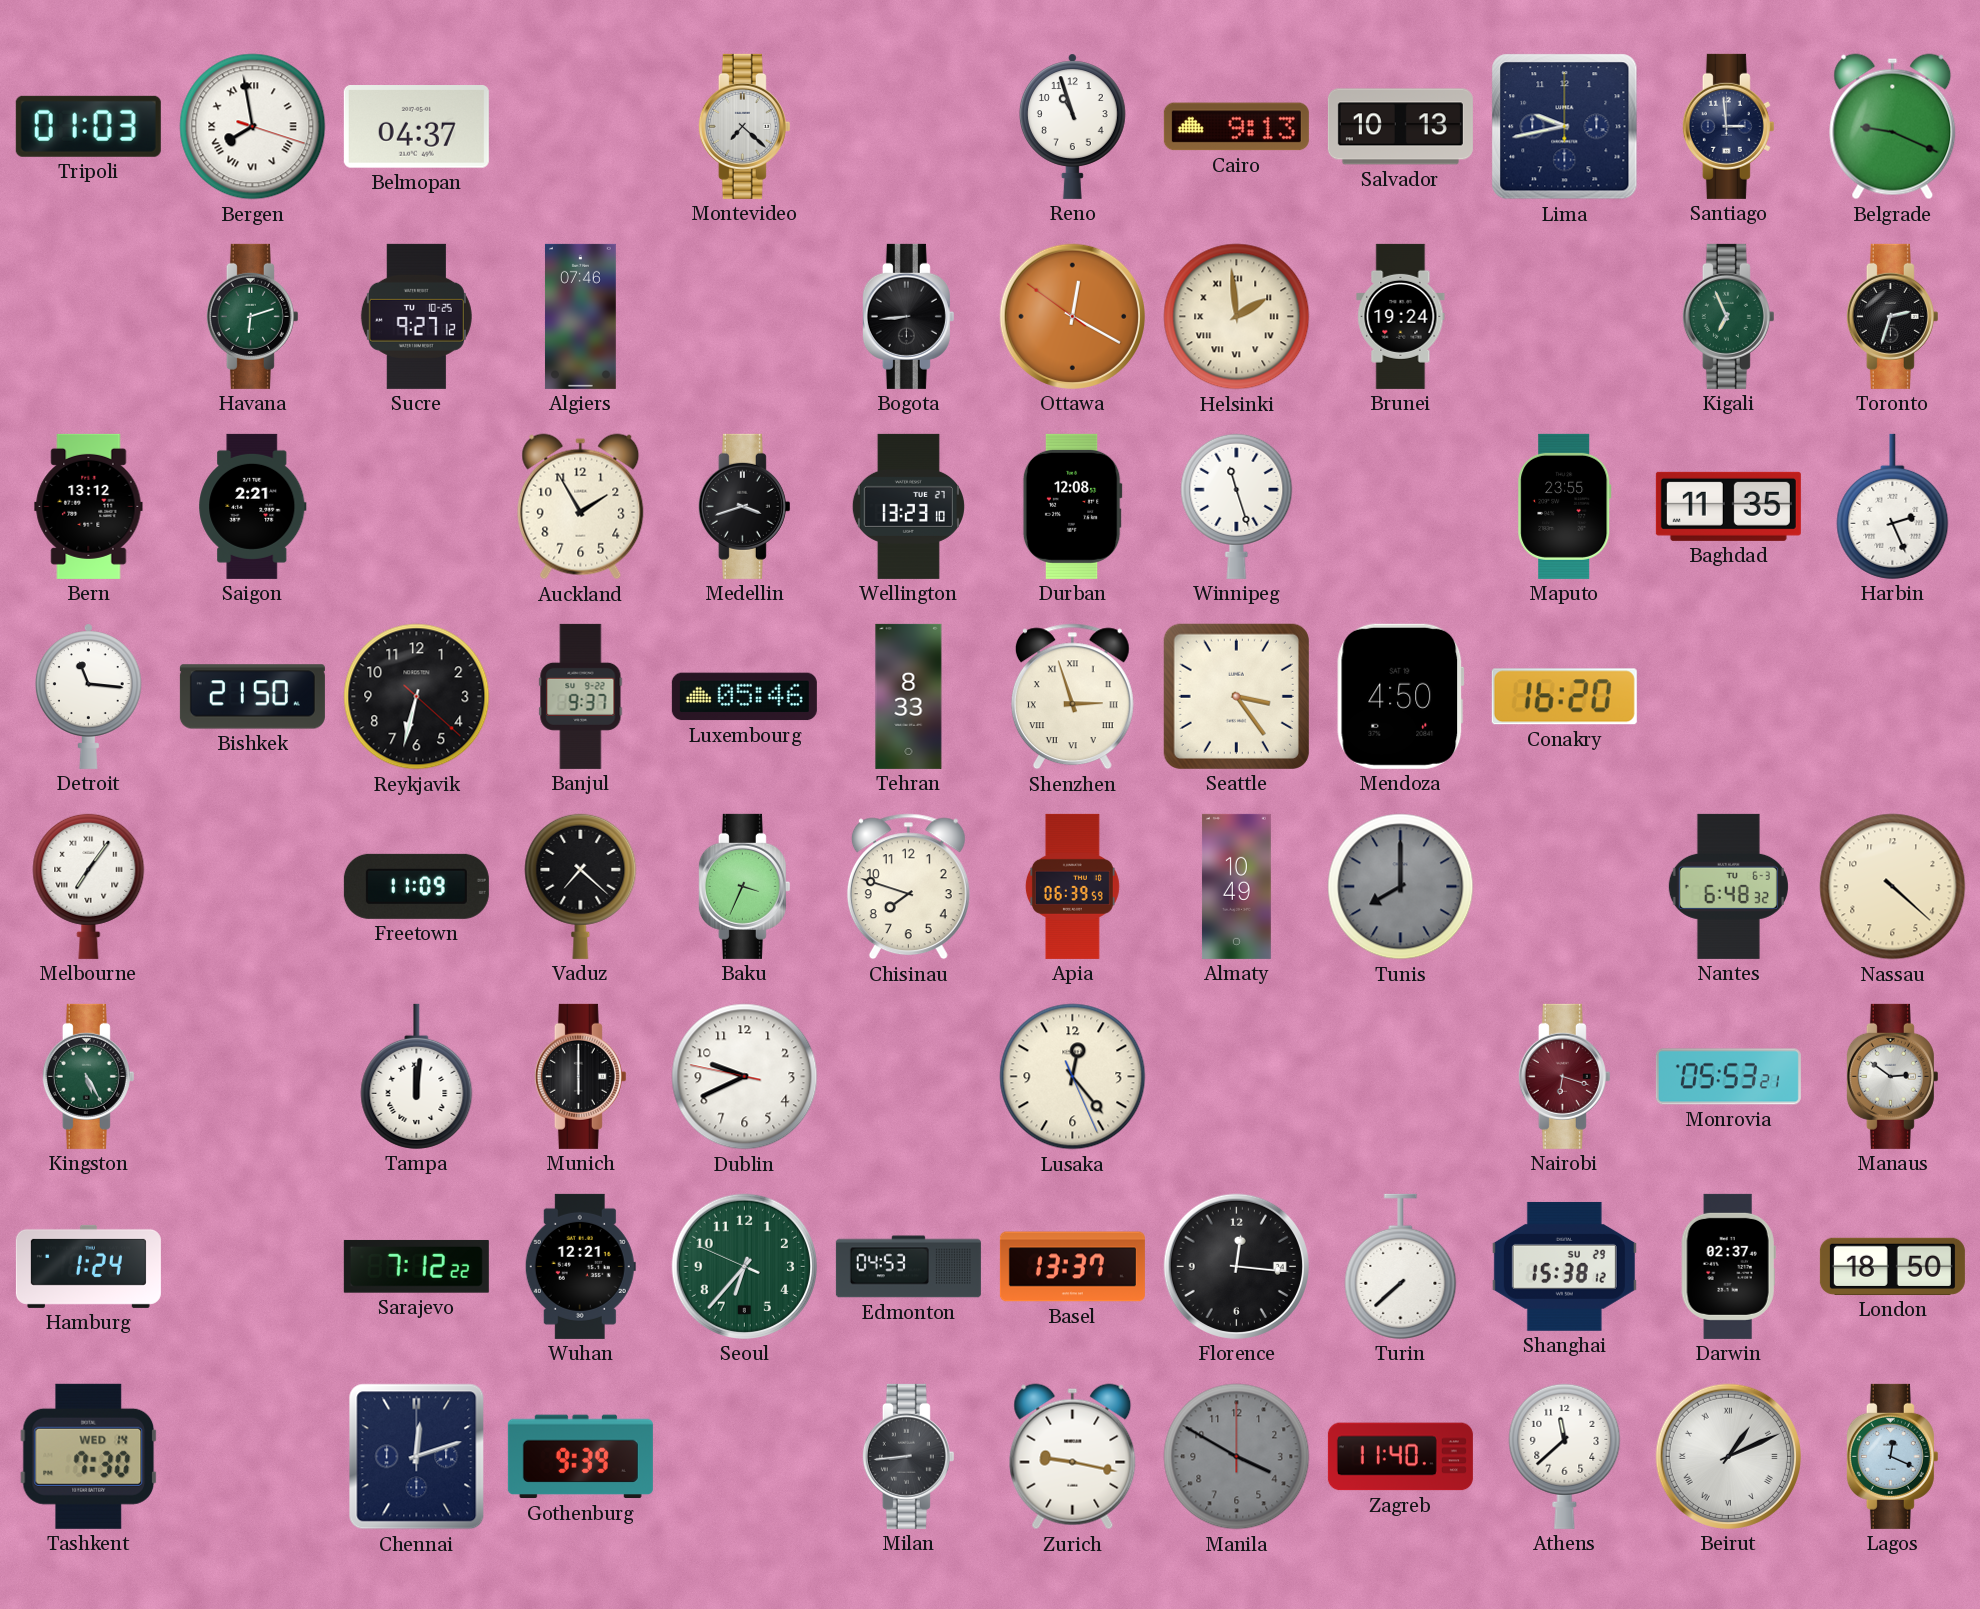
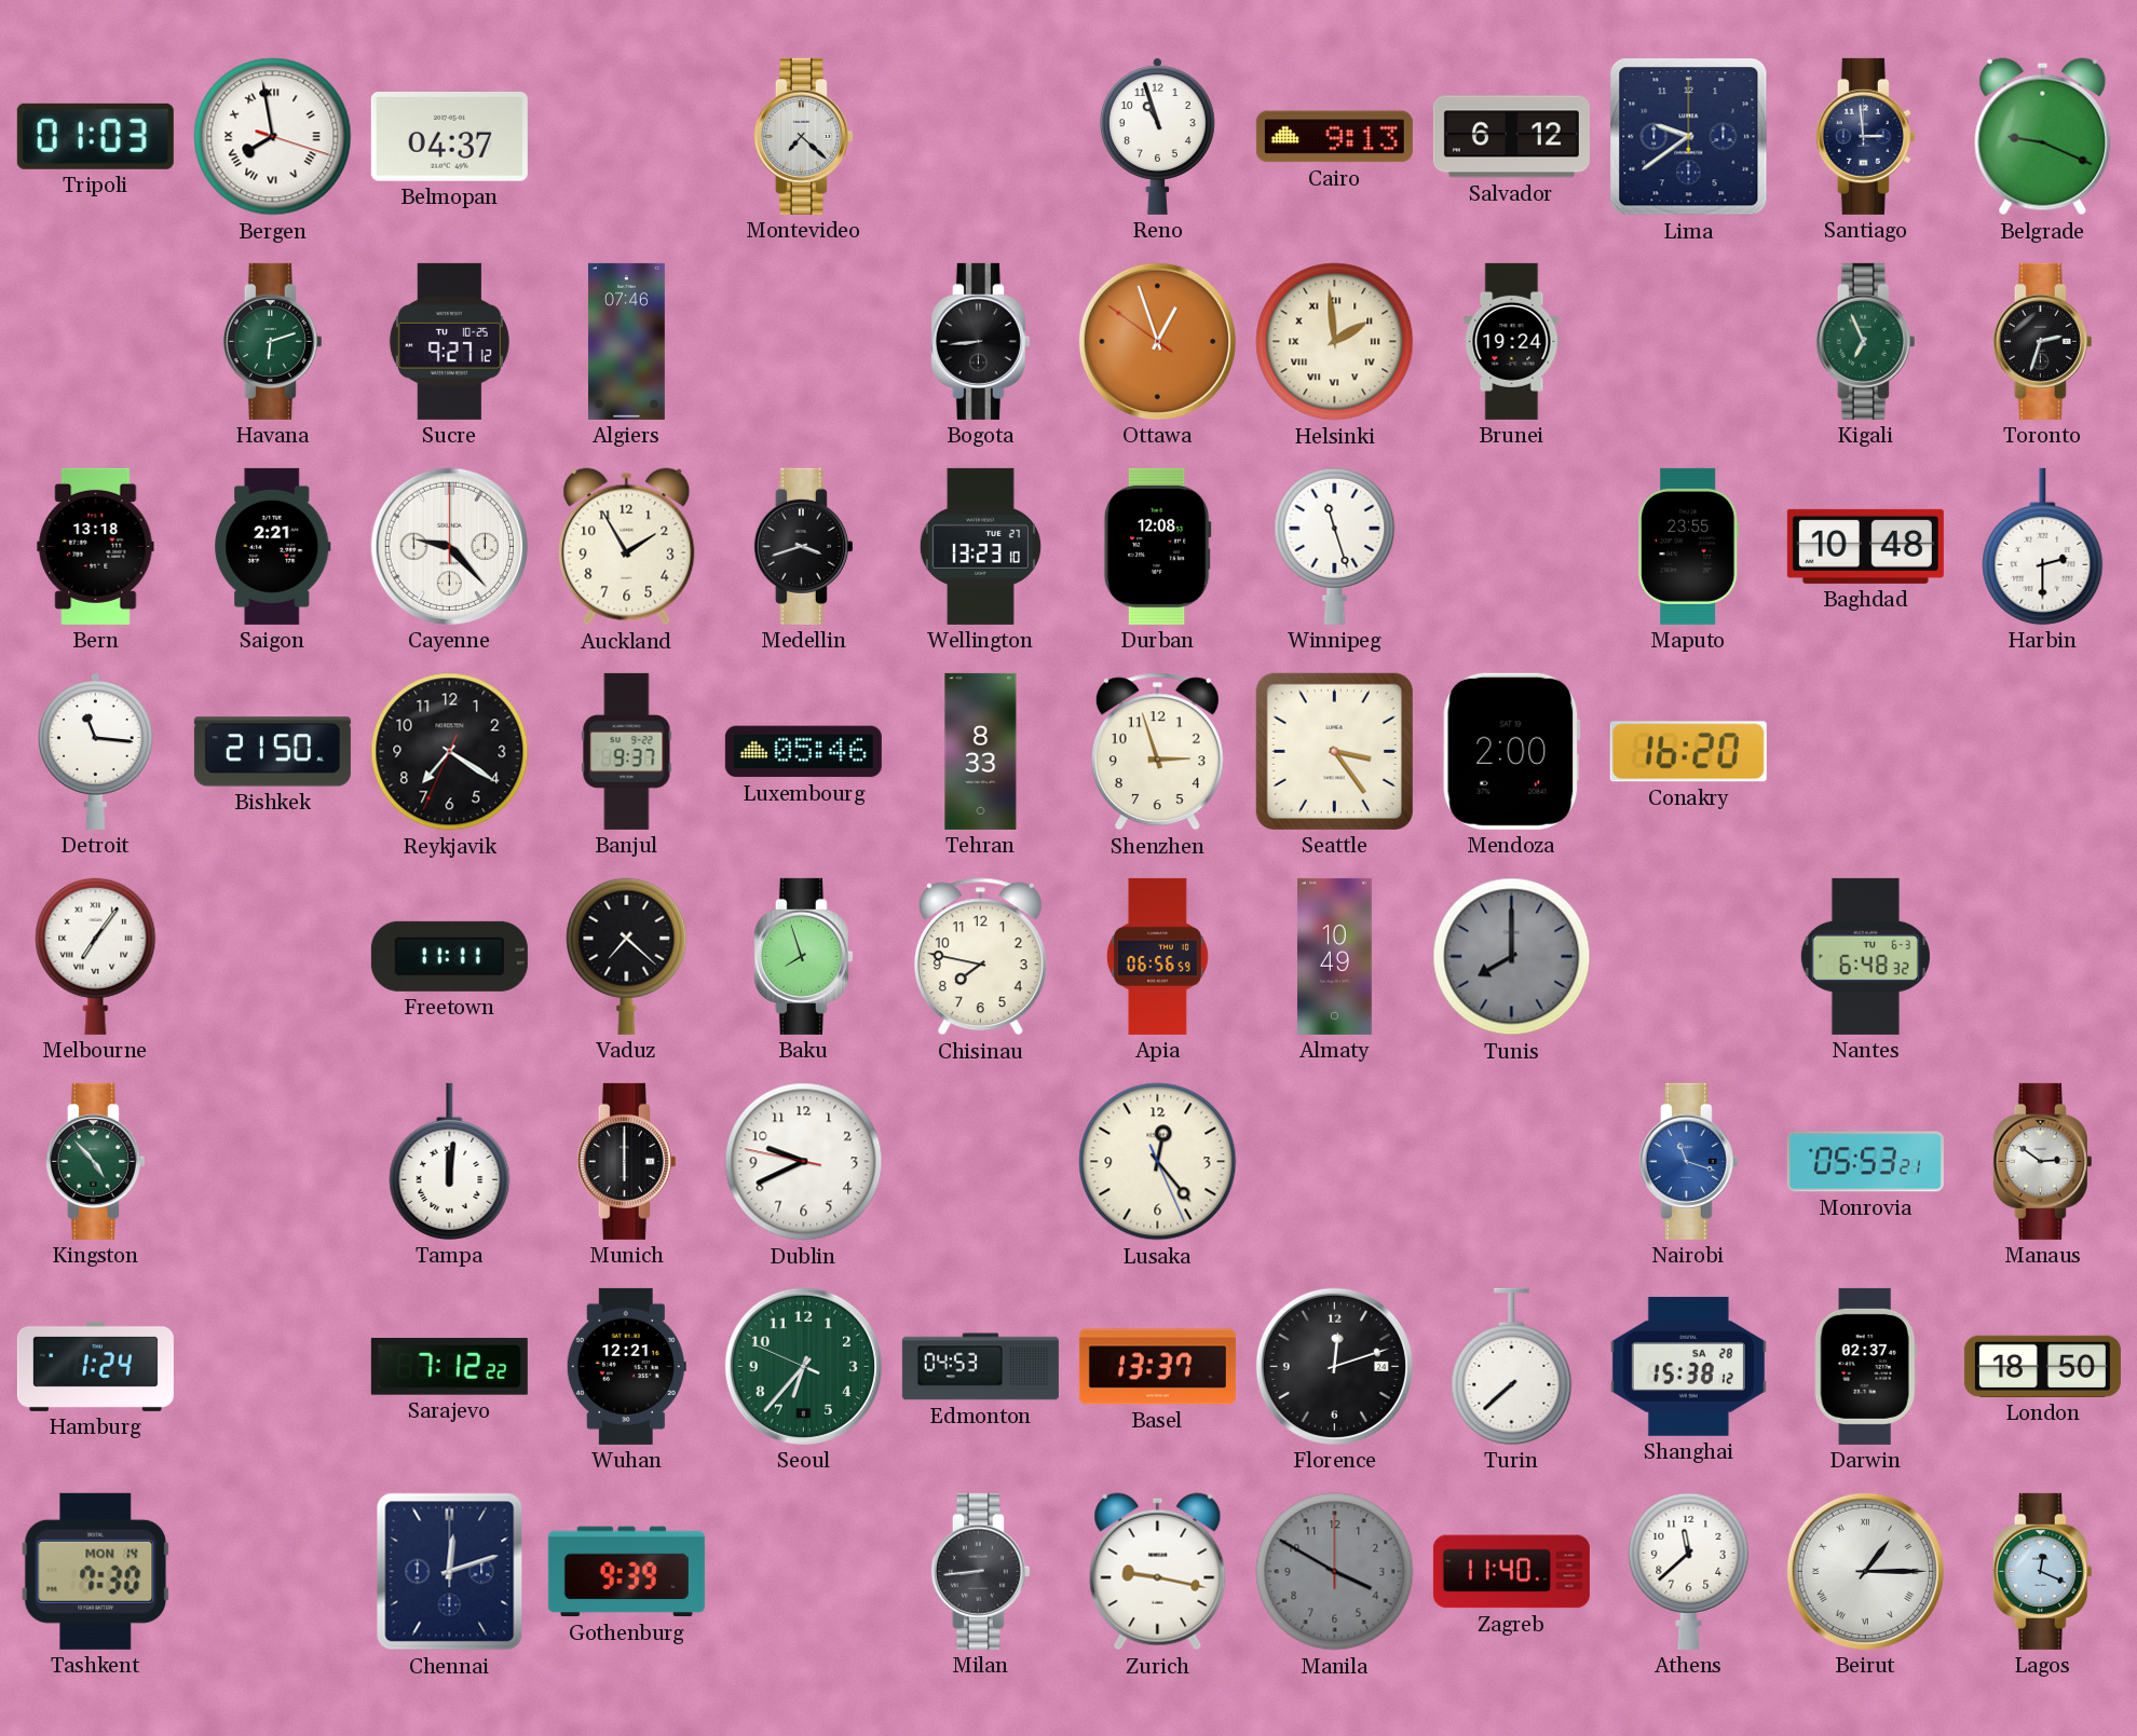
Salvador: 10:13 -> 6:12
Lima: 9:43 -> 9:39
Ottawa: 12:19 -> 12:56
Bern: 13:12 -> 13:18
Cayenne: none -> 9:23
Baghdad: 11:35 -> 10:48
Harbin: 2:26 -> 2:30
Reykjavik: 6:32 -> 7:20
Shenzhen numerals: Roman -> Arabic
Mendoza: 4:50 -> 2:00
Freetown: 11:09 -> 11:11
Baku: 3:34 -> 7:57
Chisinau: 7:48 -> 7:47
Apia: 06:39 -> 06:56
Nassau: 4:22 -> none
Kingston: 5:25 -> 4:53
Nairobi: 6:18 -> 11:18
Nairobi dial: burgundy -> blue
Florence: 12:16 -> 12:12
Shanghai date: SU 29 -> SA 28
Tashkent date: WED 14 -> MON 14
Beirut: 1:11 -> 1:15
